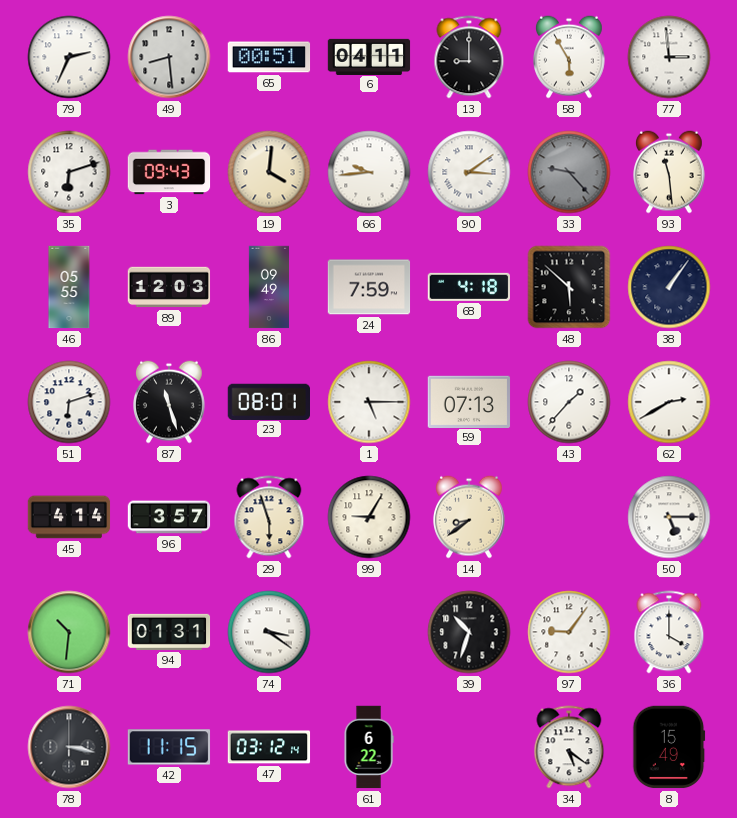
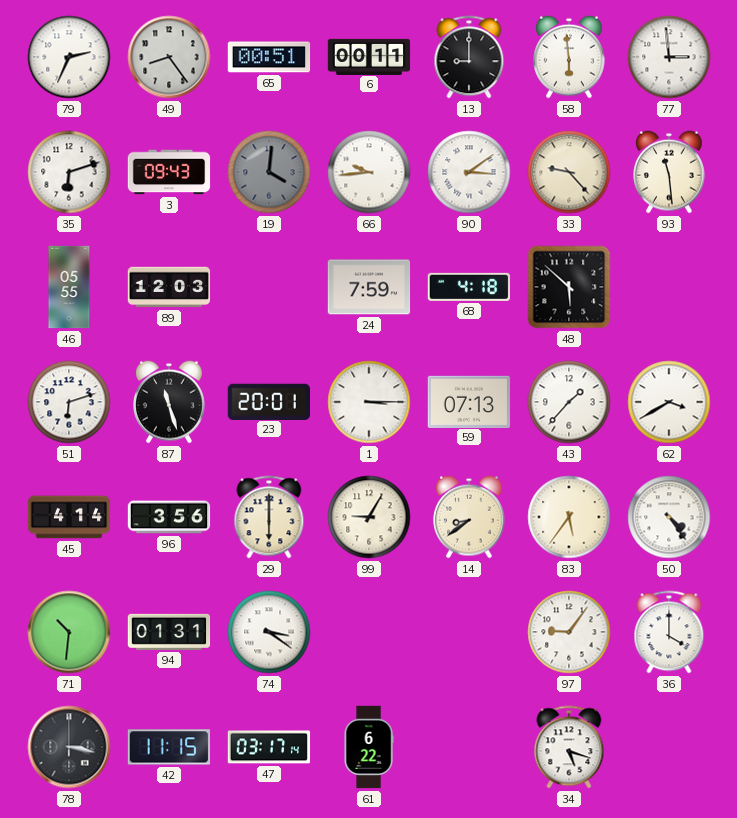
49: 8:29 -> 8:24
6: 04:11 -> 00:11
58: 5:55 -> 5:59
19 dial: cream -> grey
33 dial: grey -> cream
86: 09:49 -> none
38: 1:06 -> none
23: 08:01 -> 20:01
1: 5:15 -> 3:15
62: 2:40 -> 3:40
96: 3:57 -> 3:56
29: 5:57 -> 6:00
83: none -> 5:36
50: 5:15 -> 4:24
39: 10:33 -> none
47: 03:12 -> 03:17
34: 5:21 -> 5:18
8: 15:49 -> none
